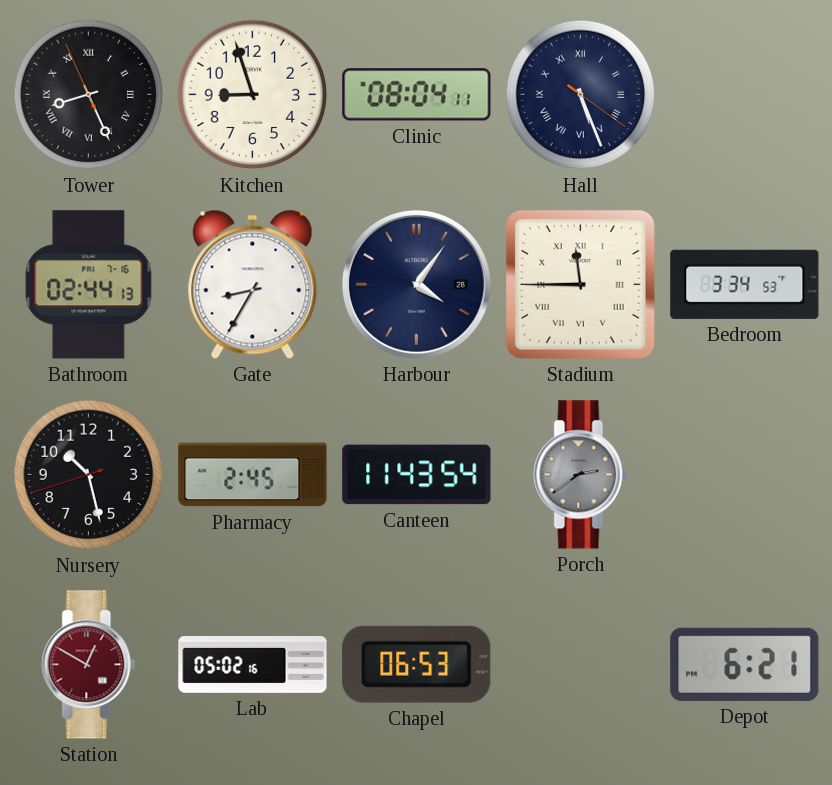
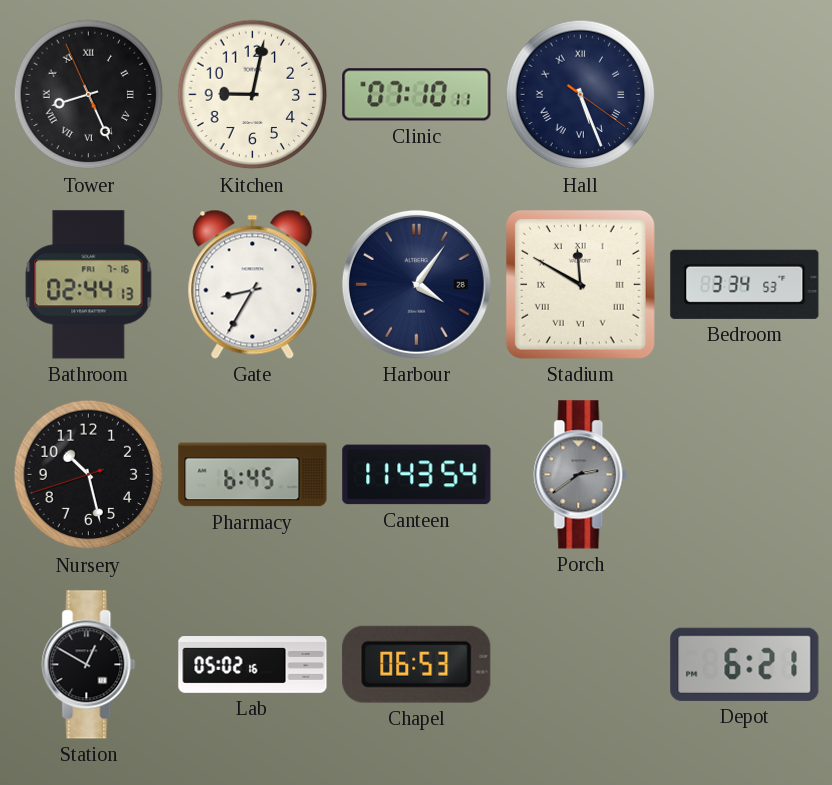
Kitchen: 8:57 -> 9:02
Clinic: 08:04 -> 07:10
Stadium: 11:45 -> 11:50
Pharmacy: 2:45 -> 6:45
Station dial: burgundy -> black
